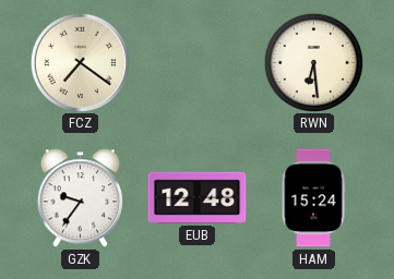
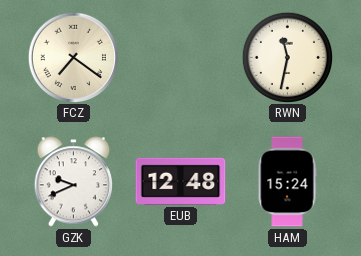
RWN: 6:29 -> 11:32
GZK: 9:36 -> 9:41
